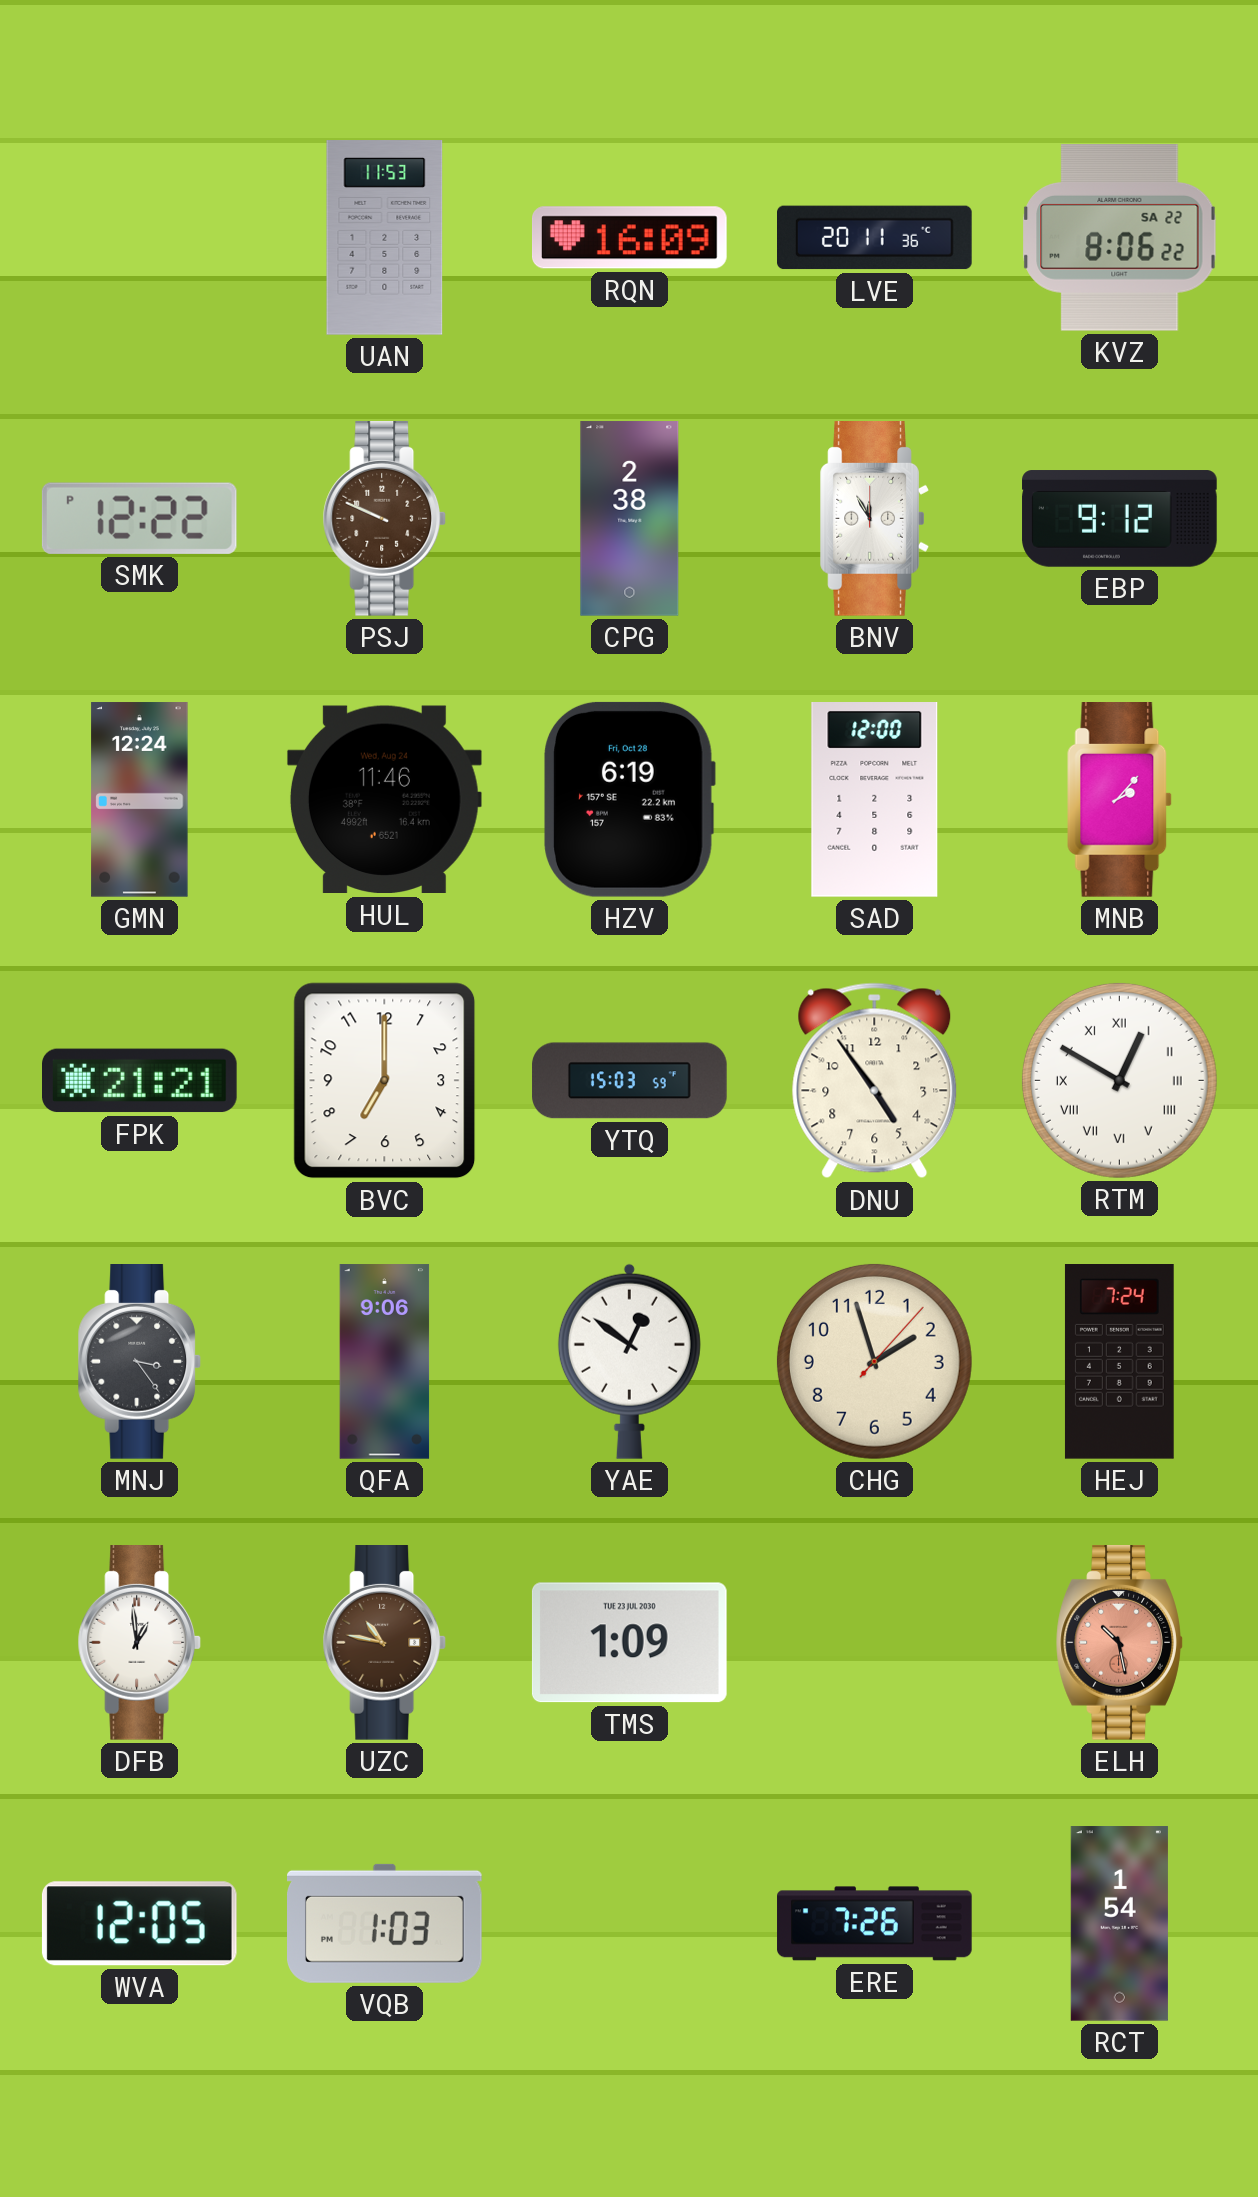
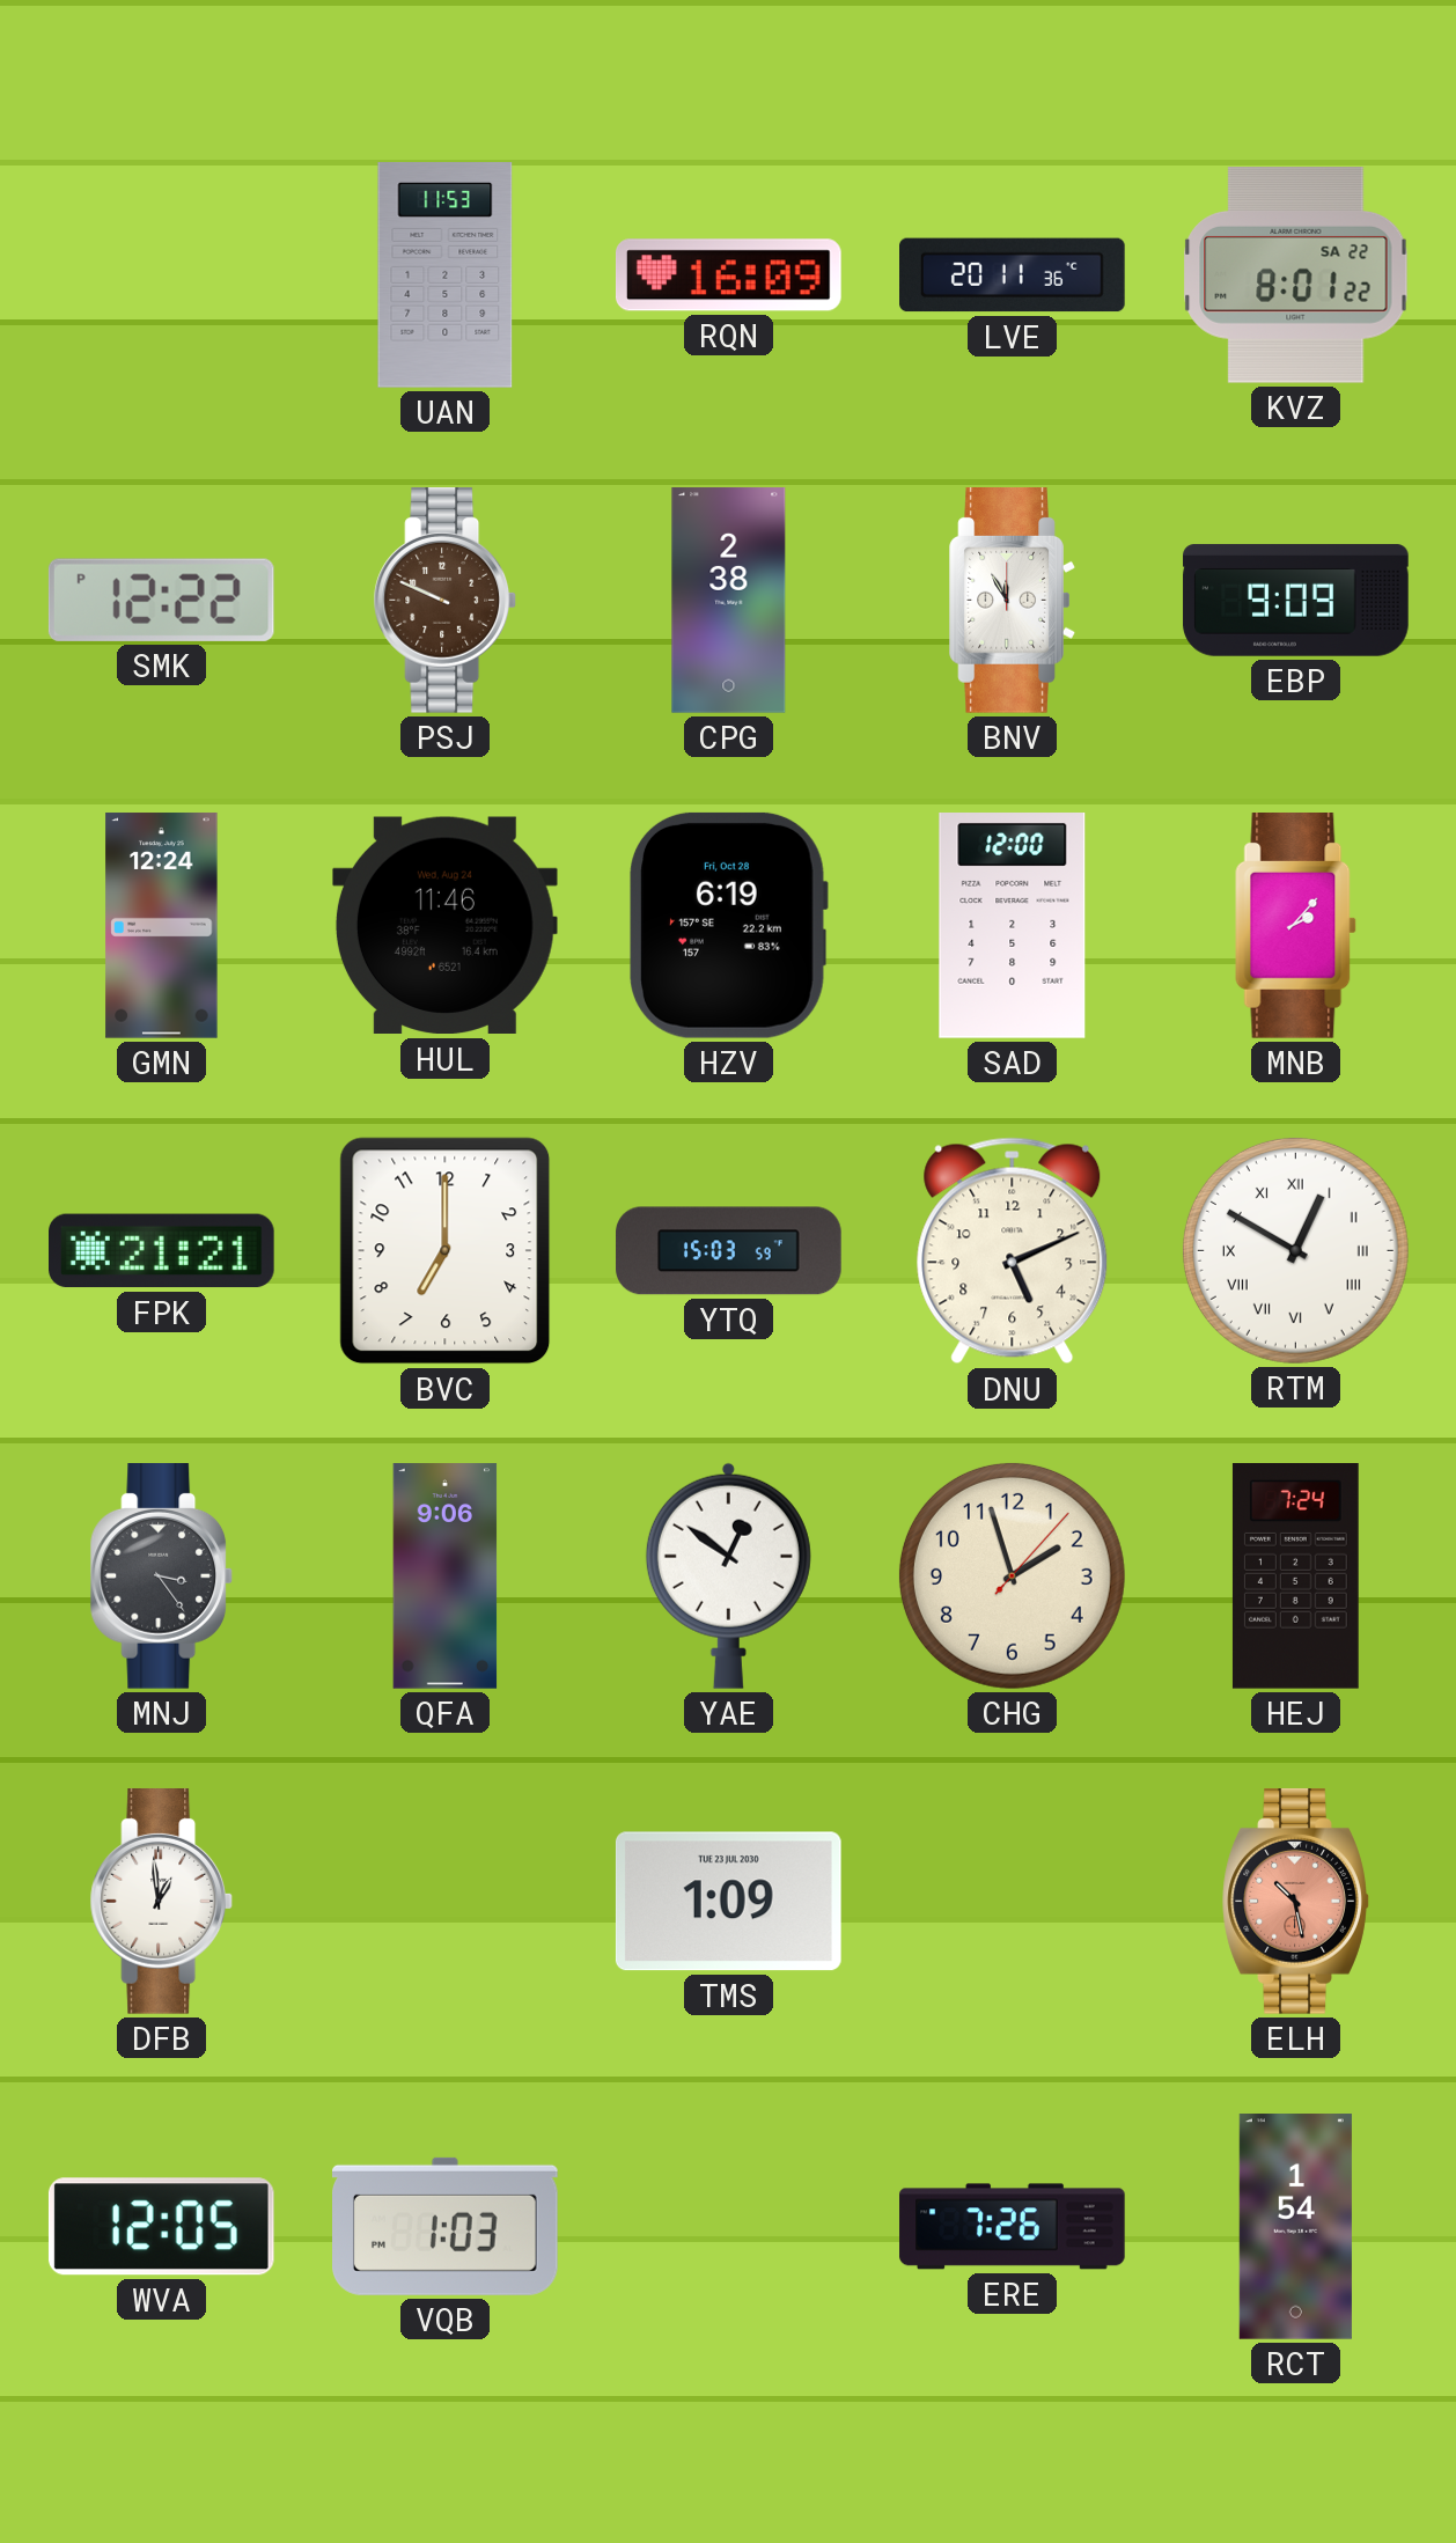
KVZ: 8:06 -> 8:01
EBP: 9:12 -> 9:09
DNU: 4:54 -> 5:11
UZC: 10:47 -> none
